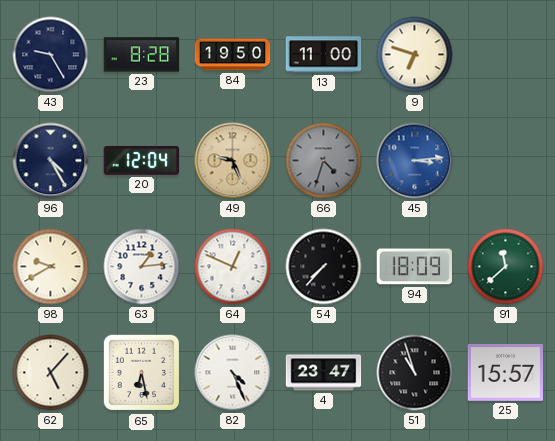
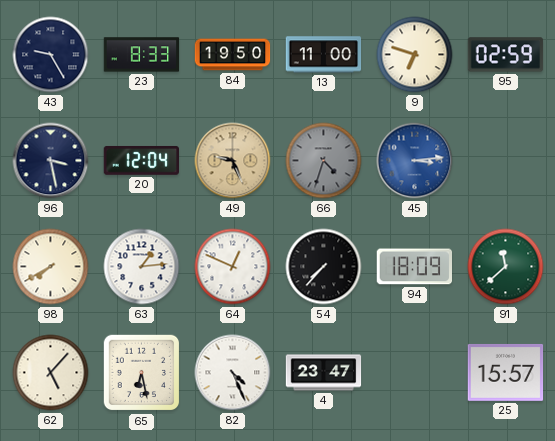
23: 8:28 -> 8:33
95: none -> 02:59
96: 4:25 -> 3:28
98: 9:40 -> 7:40
51: 10:57 -> none
